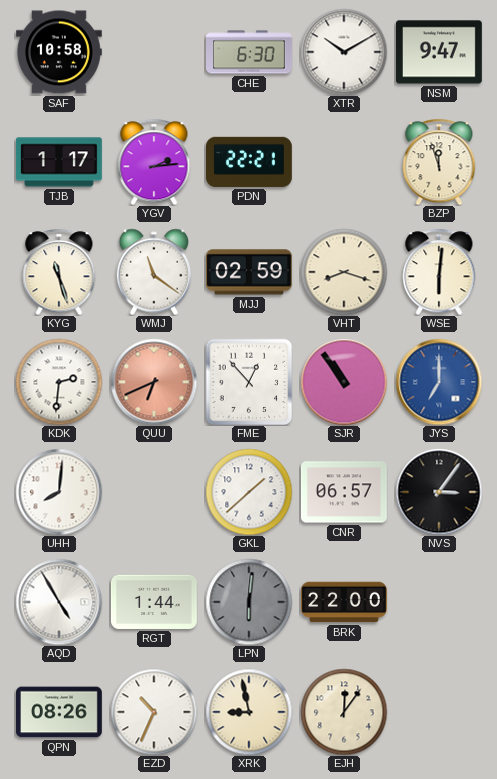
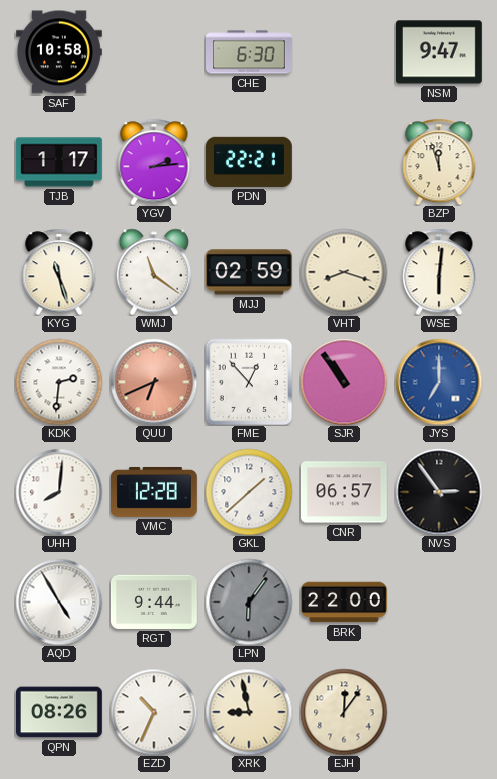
XTR: 10:10 -> none
VMC: none -> 12:28
NVS: 3:06 -> 2:54
RGT: 1:44 -> 9:44
LPN: 6:01 -> 6:06
